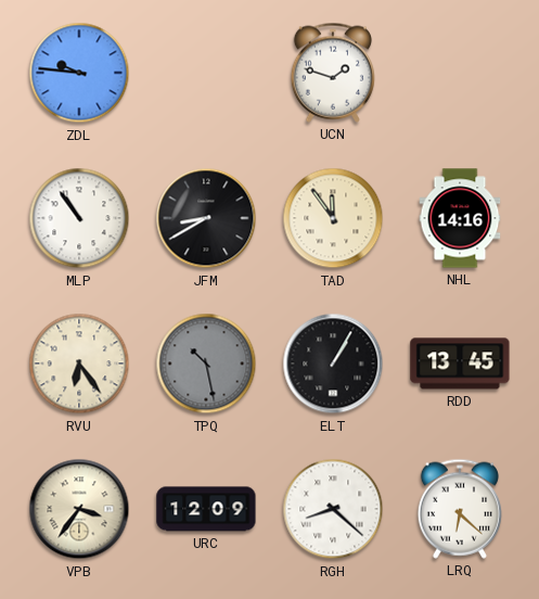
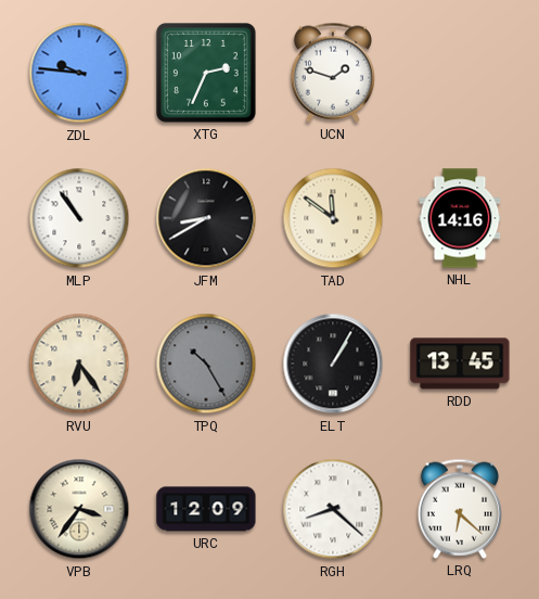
XTG: none -> 2:34
TAD: 11:54 -> 11:51
TPQ: 10:28 -> 10:25
